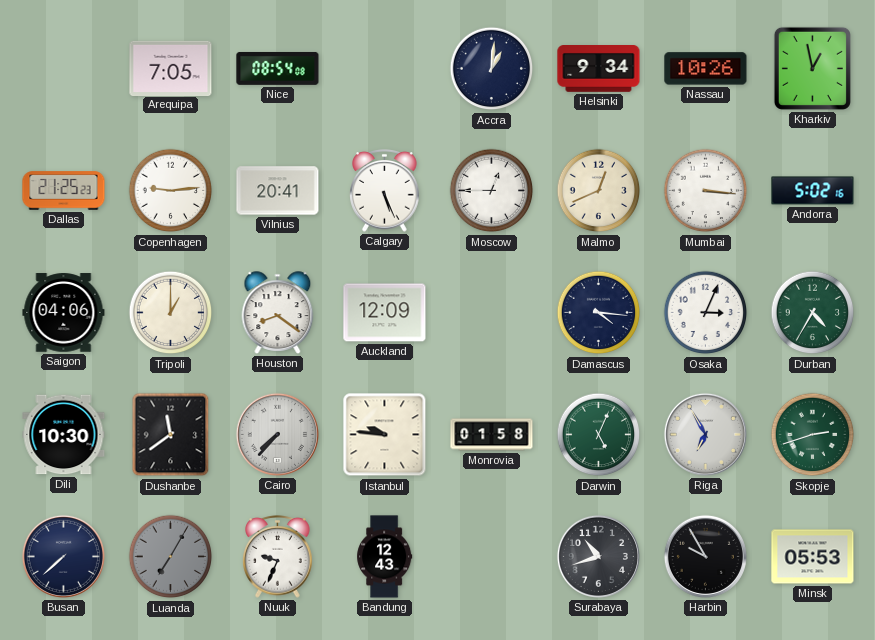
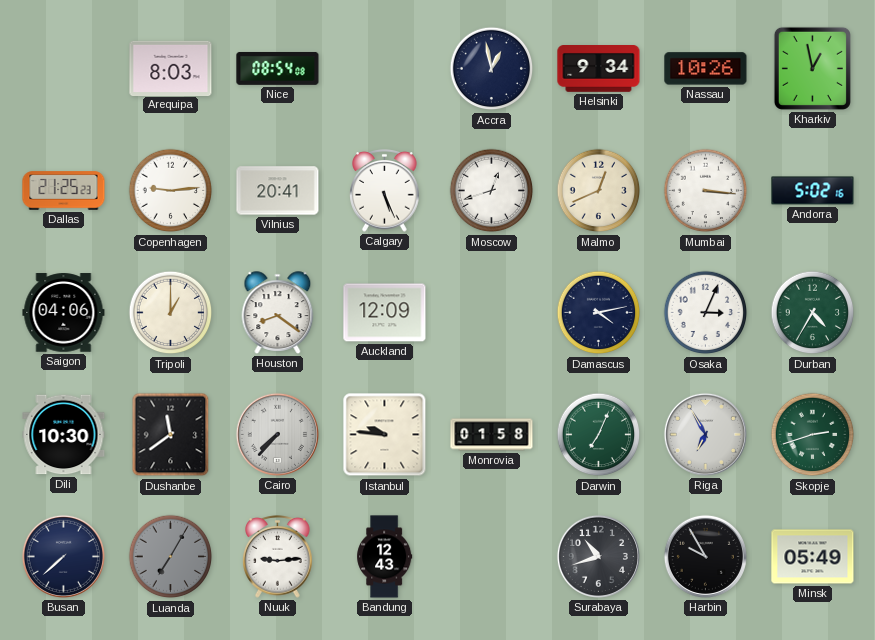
Arequipa: 7:05 -> 8:03
Accra: 1:01 -> 12:58
Moscow: 12:45 -> 12:42
Damascus: 4:16 -> 4:13
Darwin: 5:04 -> 7:04
Nuuk: 9:34 -> 9:14
Minsk: 05:53 -> 05:49
